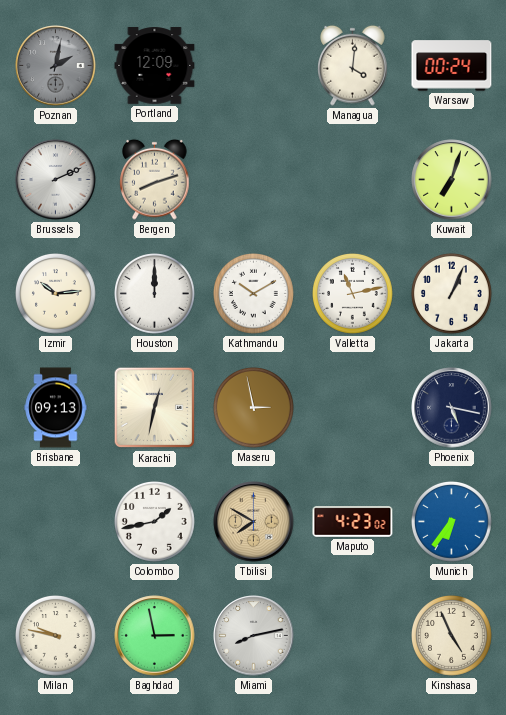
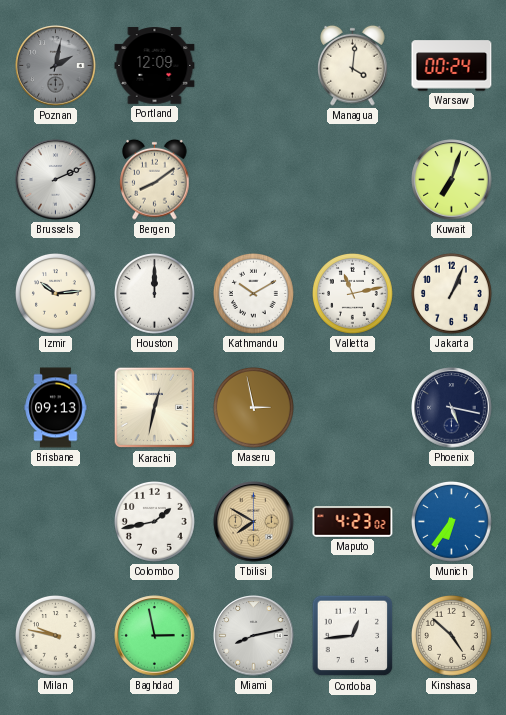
Bergen: 8:12 -> 8:09
Cordoba: none -> 12:44
Kinshasa: 4:56 -> 4:52
